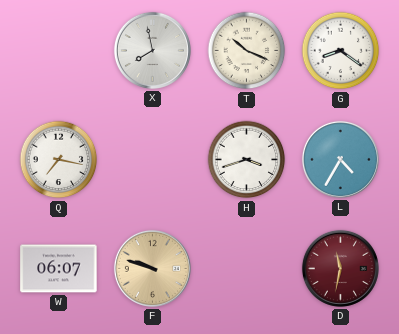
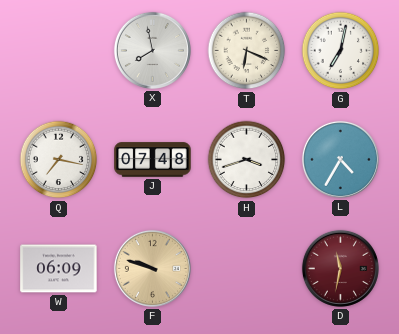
T: 10:19 -> 6:19
G: 8:21 -> 7:02
J: none -> 07:48
W: 06:07 -> 06:09
